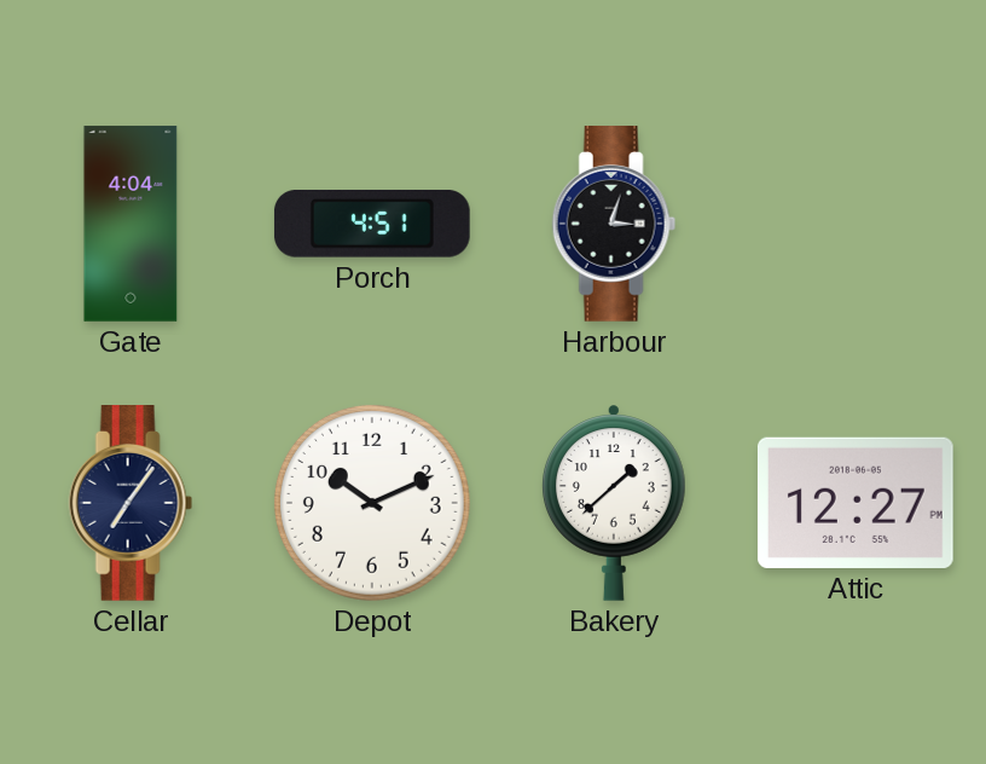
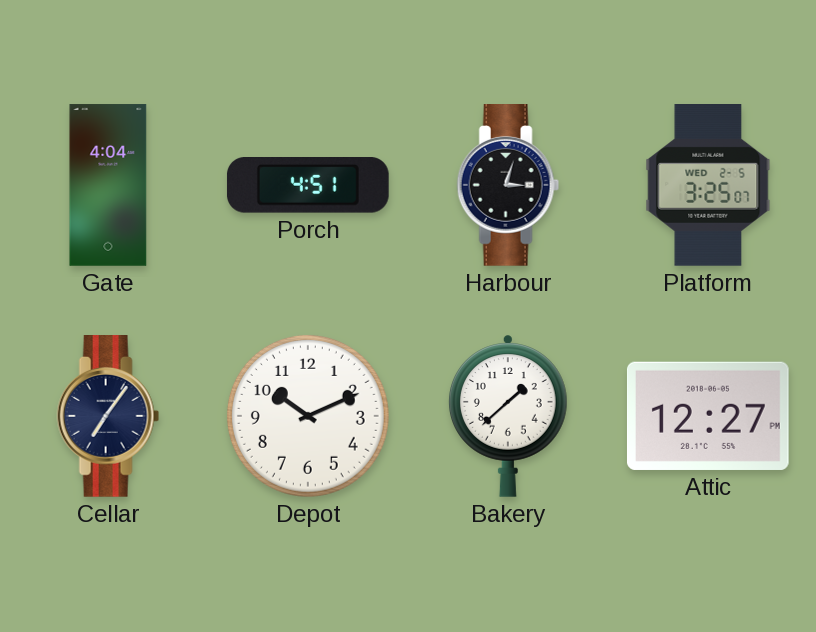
Platform: none -> 3:25
